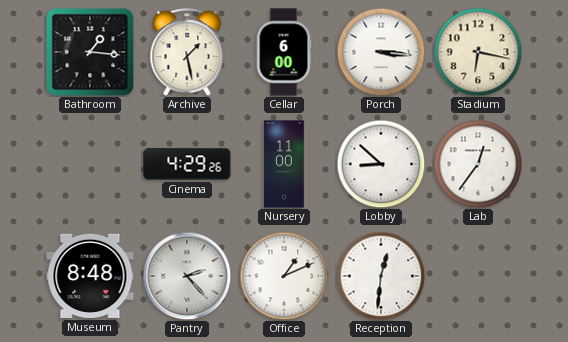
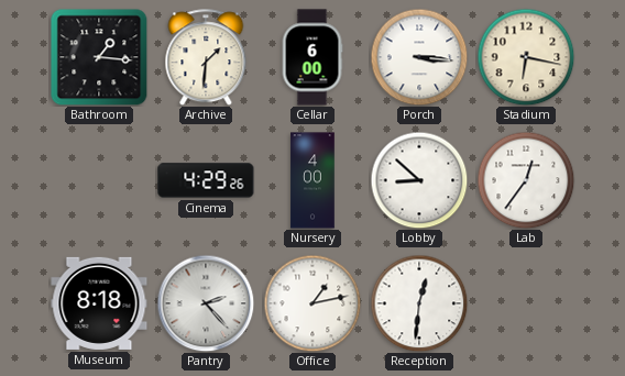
Archive: 1:28 -> 1:31
Nursery: 11:00 -> 4:00
Museum: 8:48 -> 8:18
Office: 1:11 -> 1:13
